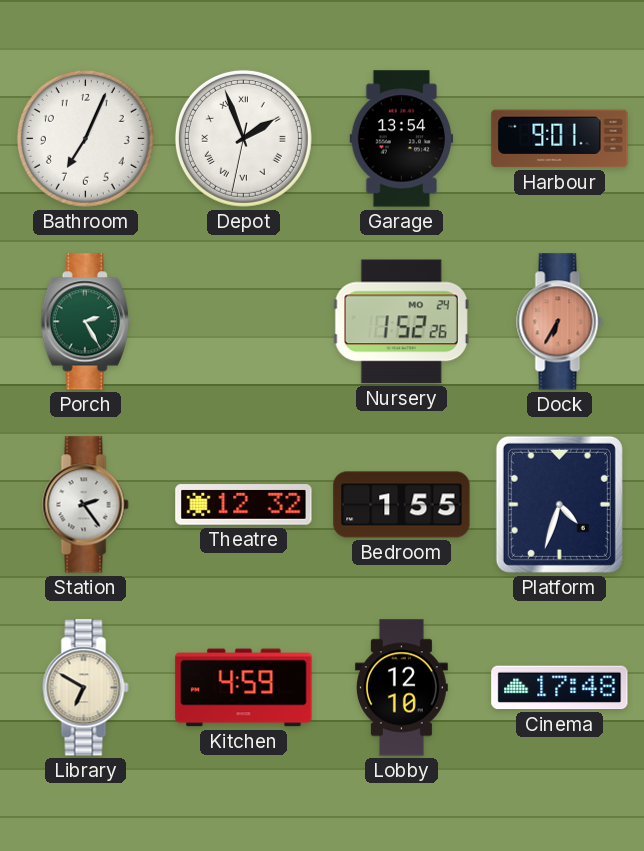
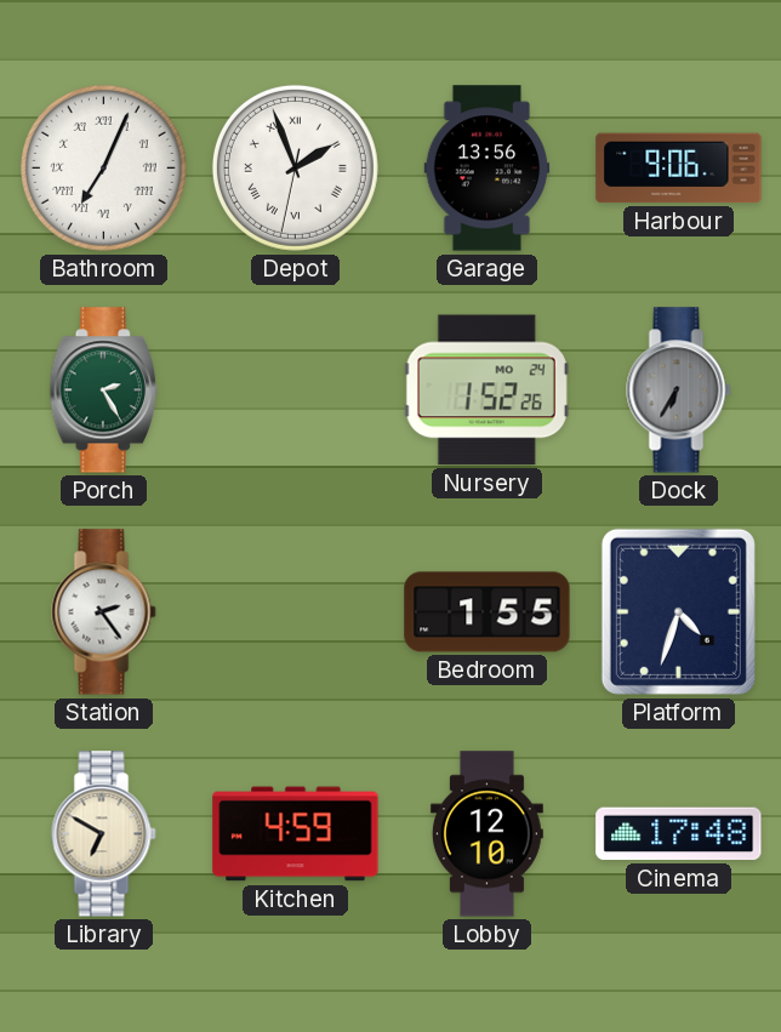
Bathroom numerals: Arabic -> Roman
Garage: 13:54 -> 13:56
Harbour: 9:01 -> 9:06
Dock dial: salmon -> grey
Theatre: 12:32 -> none
